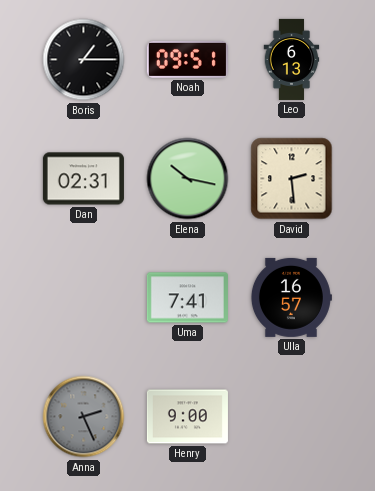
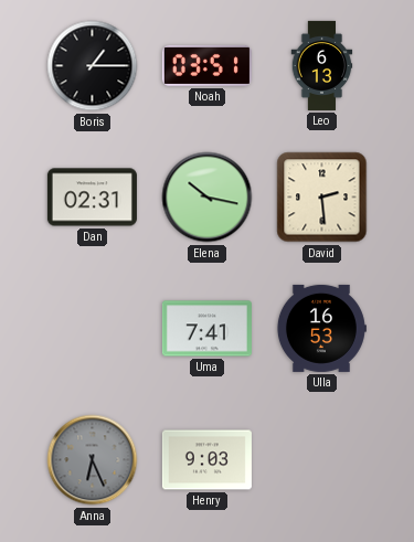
Noah: 09:51 -> 03:51
Ulla: 16:57 -> 16:53
Anna: 2:26 -> 6:26
Henry: 9:00 -> 9:03
